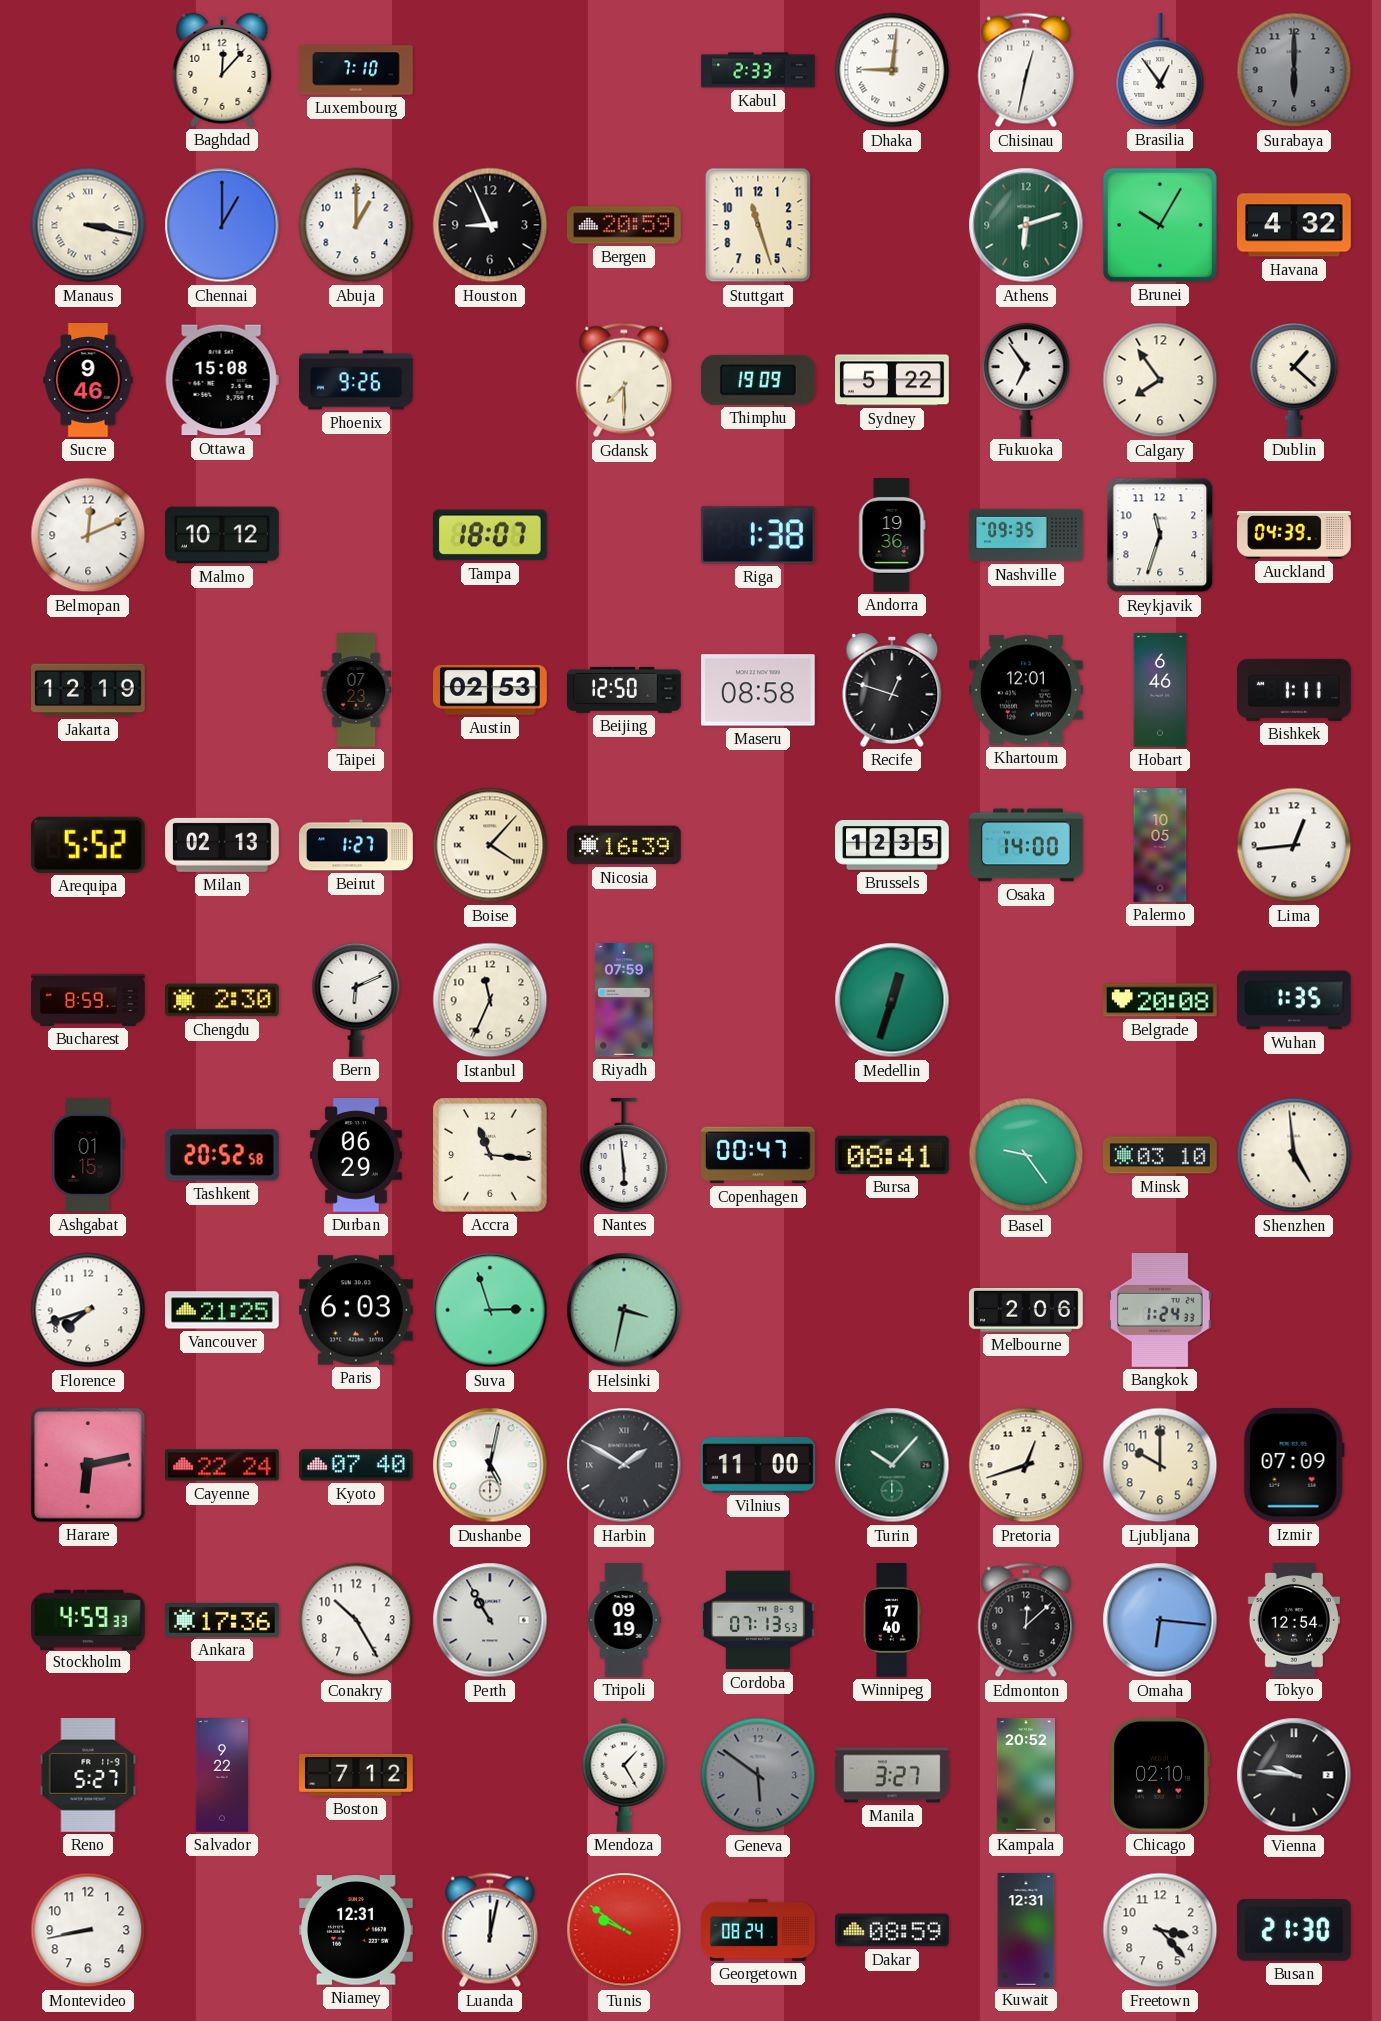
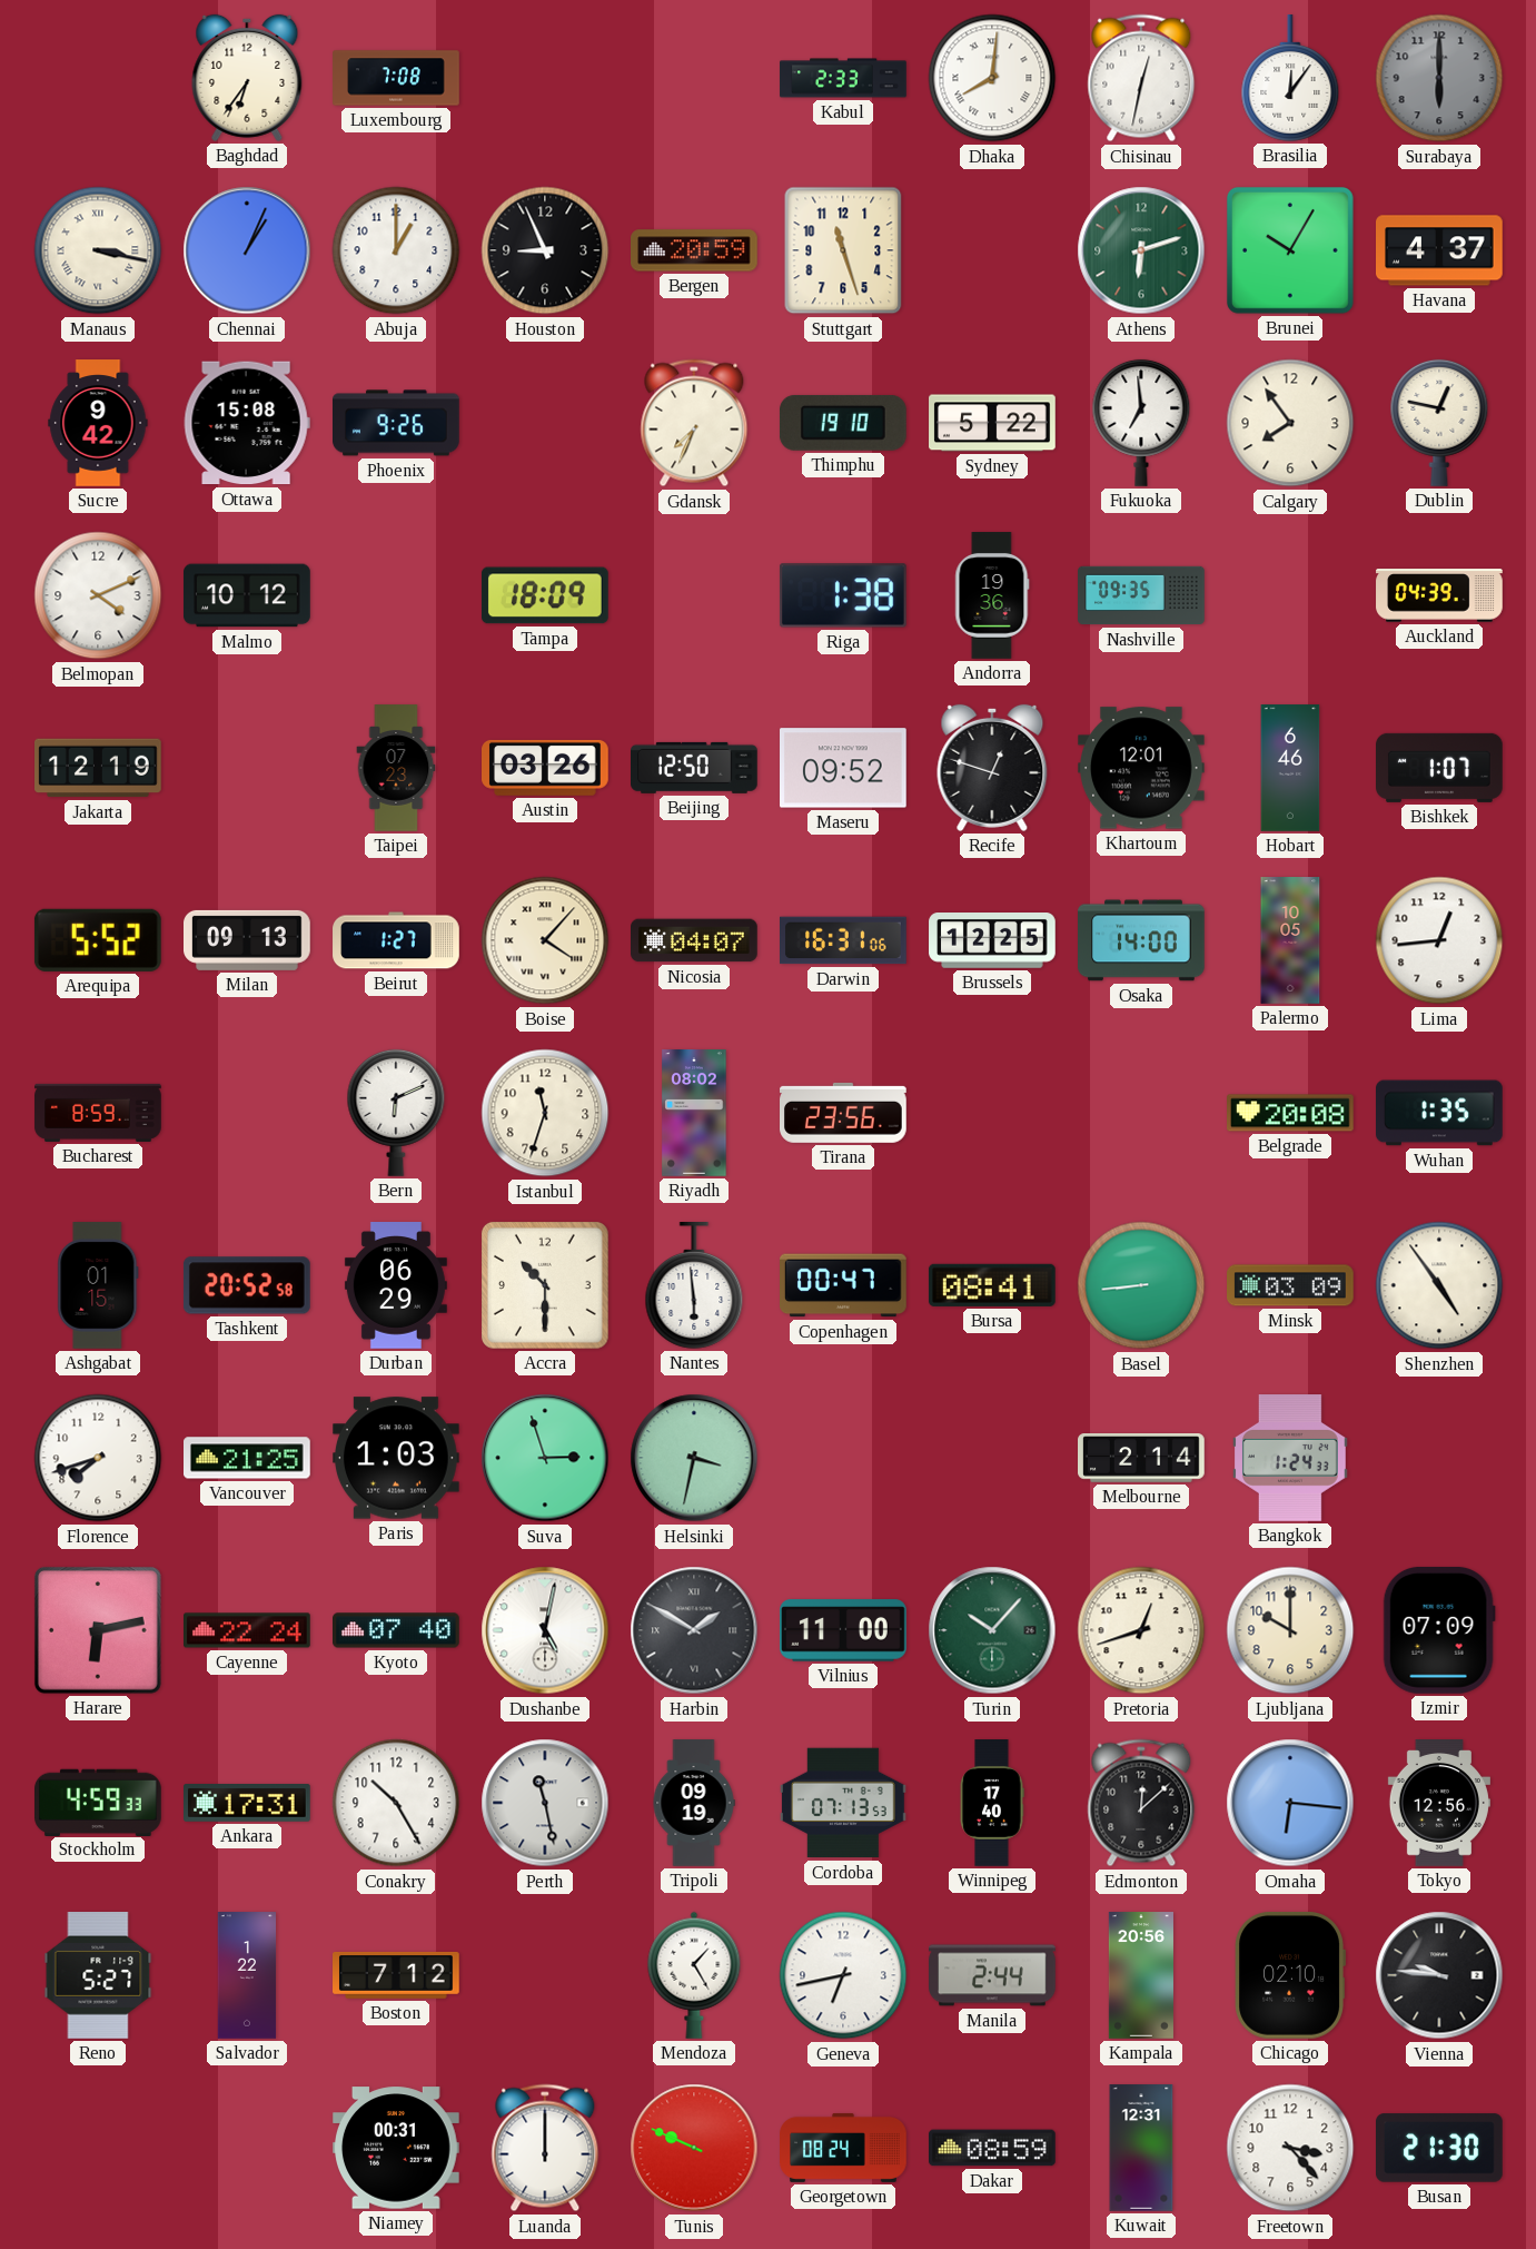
Baghdad: 12:07 -> 6:36
Luxembourg: 7:10 -> 7:08
Dhaka: 9:01 -> 8:01
Brasilia: 12:54 -> 12:06
Chennai: 1:00 -> 1:04
Havana: 4:32 -> 4:37
Sucre: 9:46 -> 9:42
Gdansk: 7:30 -> 7:34
Thimphu: 19:09 -> 19:10
Fukuoka: 6:54 -> 6:59
Dublin: 1:22 -> 12:47
Belmopan: 12:11 -> 4:11
Tampa: 18:07 -> 18:09
Reykjavik: 11:33 -> none
Austin: 02:53 -> 03:26
Maseru: 08:58 -> 09:52
Bishkek: 1:11 -> 1:07
Milan: 02:13 -> 09:13
Nicosia: 16:39 -> 04:07
Darwin: none -> 16:31
Brussels: 12:35 -> 12:25
Chengdu: 2:30 -> none
Istanbul: 11:34 -> 11:33
Riyadh: 07:59 -> 08:02
Tirana: none -> 23:56
Medellin: 12:33 -> none
Accra: 11:16 -> 10:30
Basel: 9:24 -> 8:44
Minsk: 03:10 -> 03:09
Shenzhen: 4:59 -> 4:54
Paris: 6:03 -> 1:03
Melbourne: 2:06 -> 2:14
Ankara: 17:36 -> 17:31
Perth: 10:55 -> 11:28
Tokyo: 12:54 -> 12:56
Salvador: 9:22 -> 1:22
Geneva: 5:51 -> 6:43
Geneva dial: grey -> white
Manila: 3:27 -> 2:44
Kampala: 20:52 -> 20:56
Montevideo: 8:43 -> none
Niamey: 12:31 -> 00:31
Luanda: 12:02 -> 12:00
Tunis: 9:51 -> 9:49
